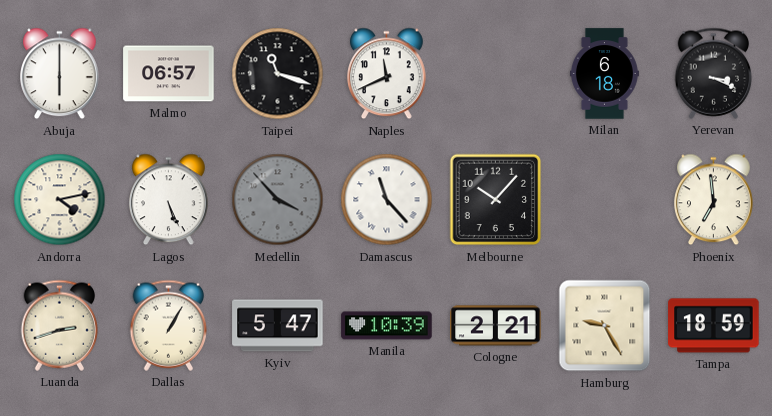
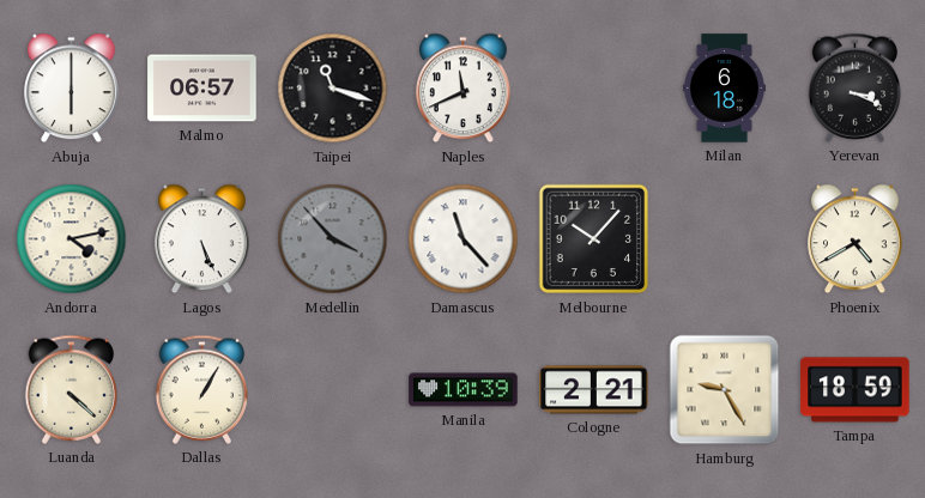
Phoenix: 6:59 -> 4:40
Luanda: 2:42 -> 4:22
Kyiv: 5:47 -> none
